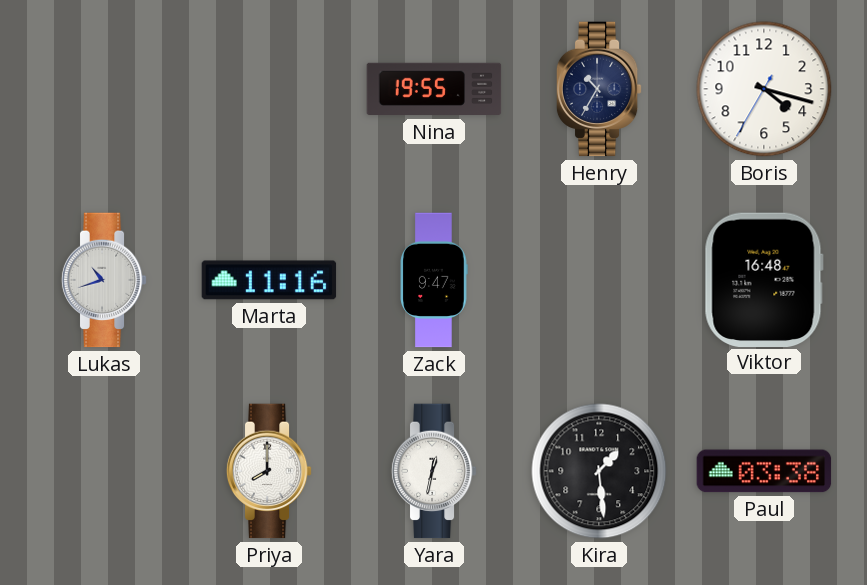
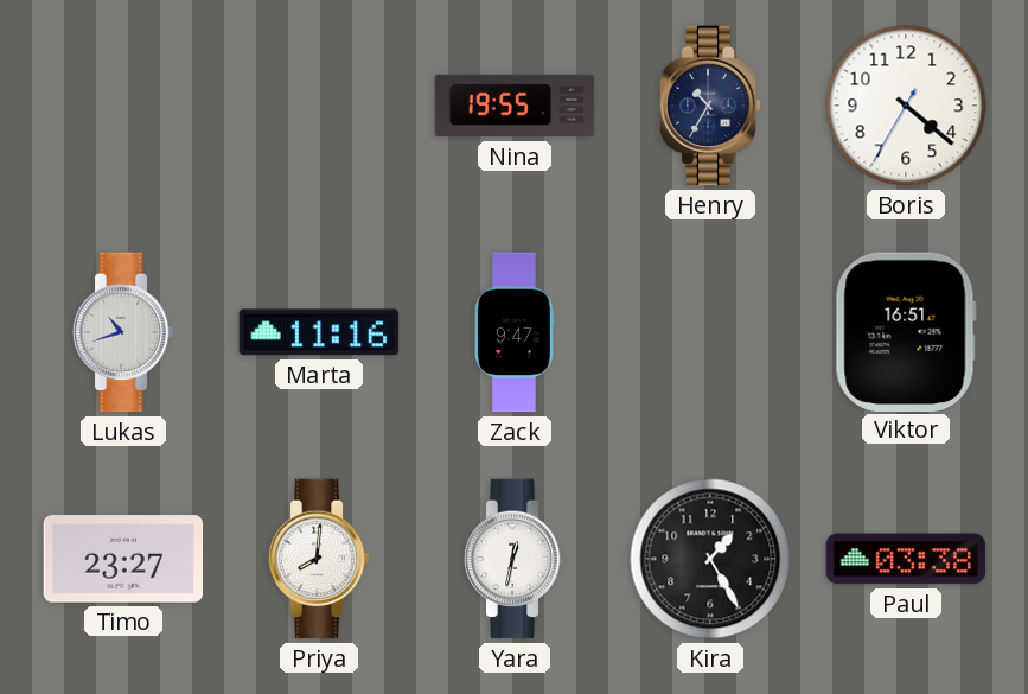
Boris: 4:17 -> 4:21
Viktor: 16:48 -> 16:51
Timo: none -> 23:27
Priya: 8:00 -> 8:01
Kira: 1:29 -> 1:25
